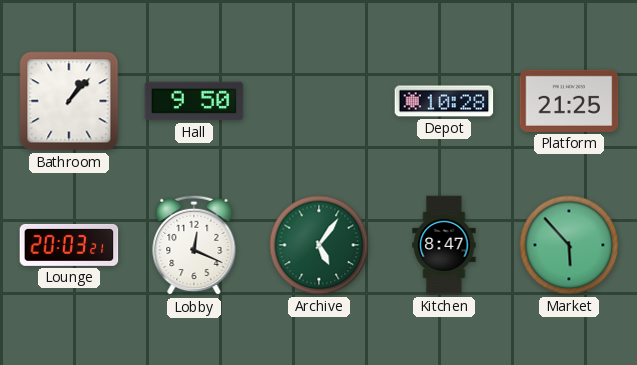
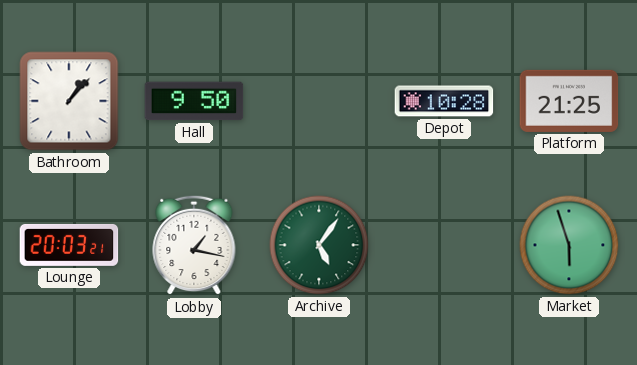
Lobby: 12:19 -> 1:17
Kitchen: 8:47 -> none
Market: 5:53 -> 5:57
